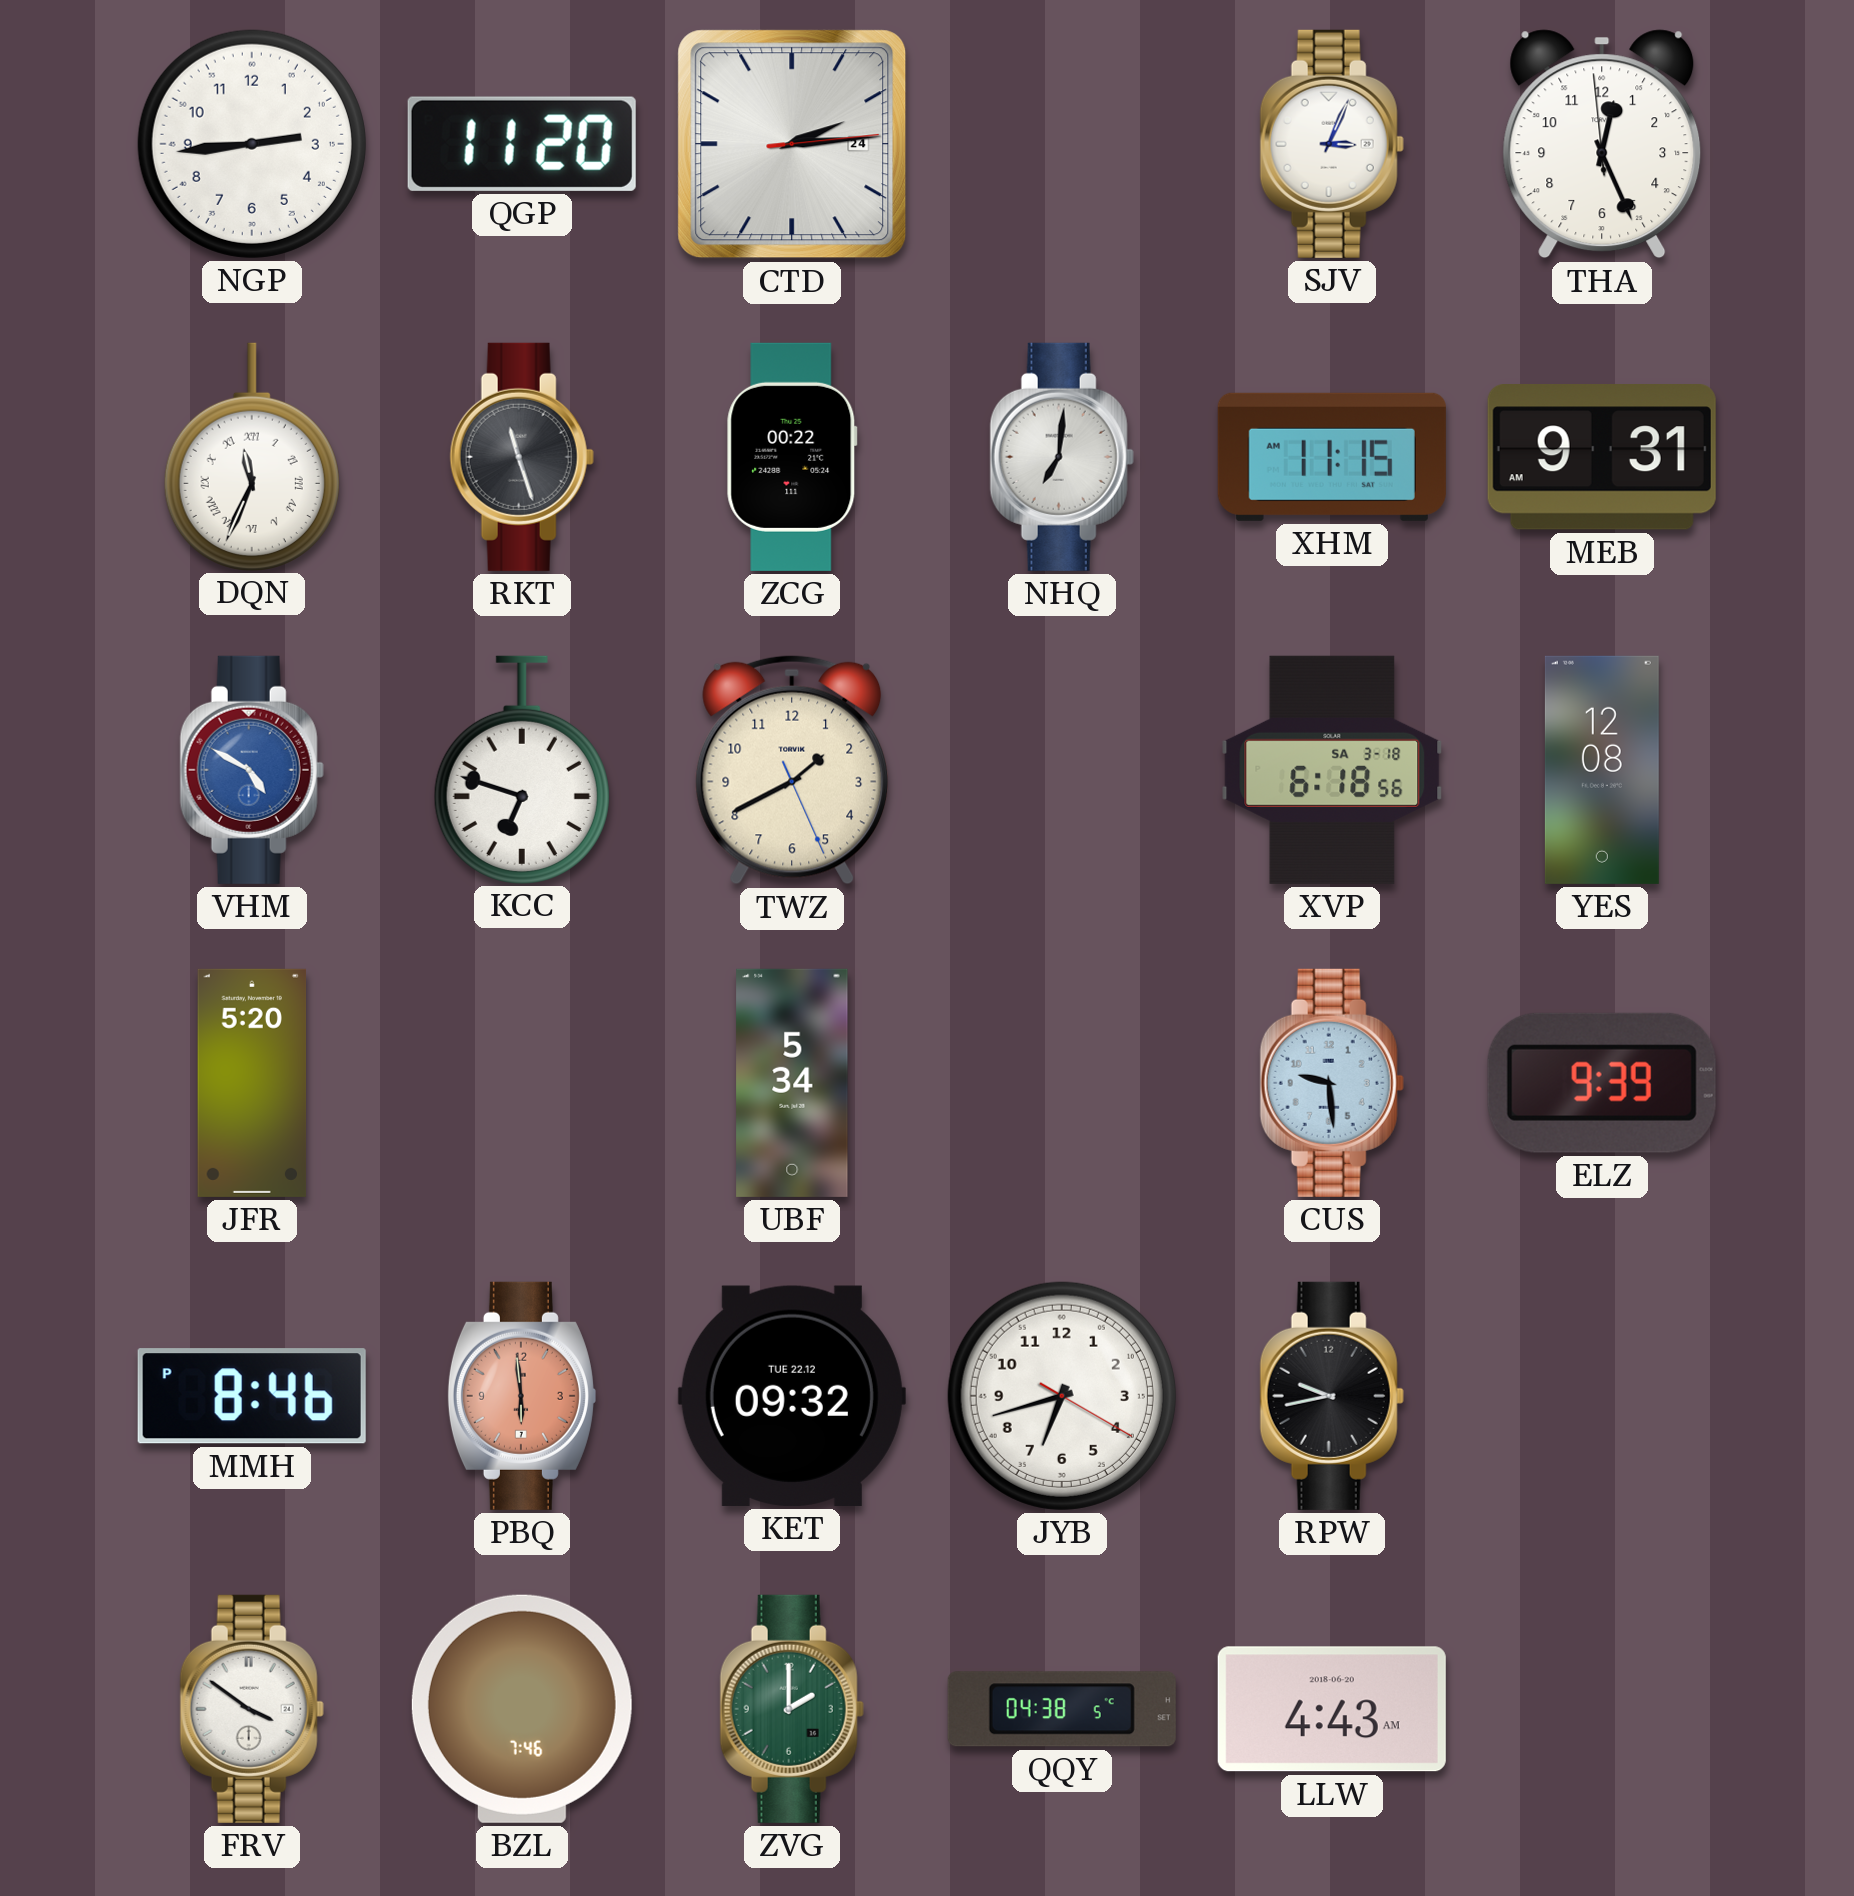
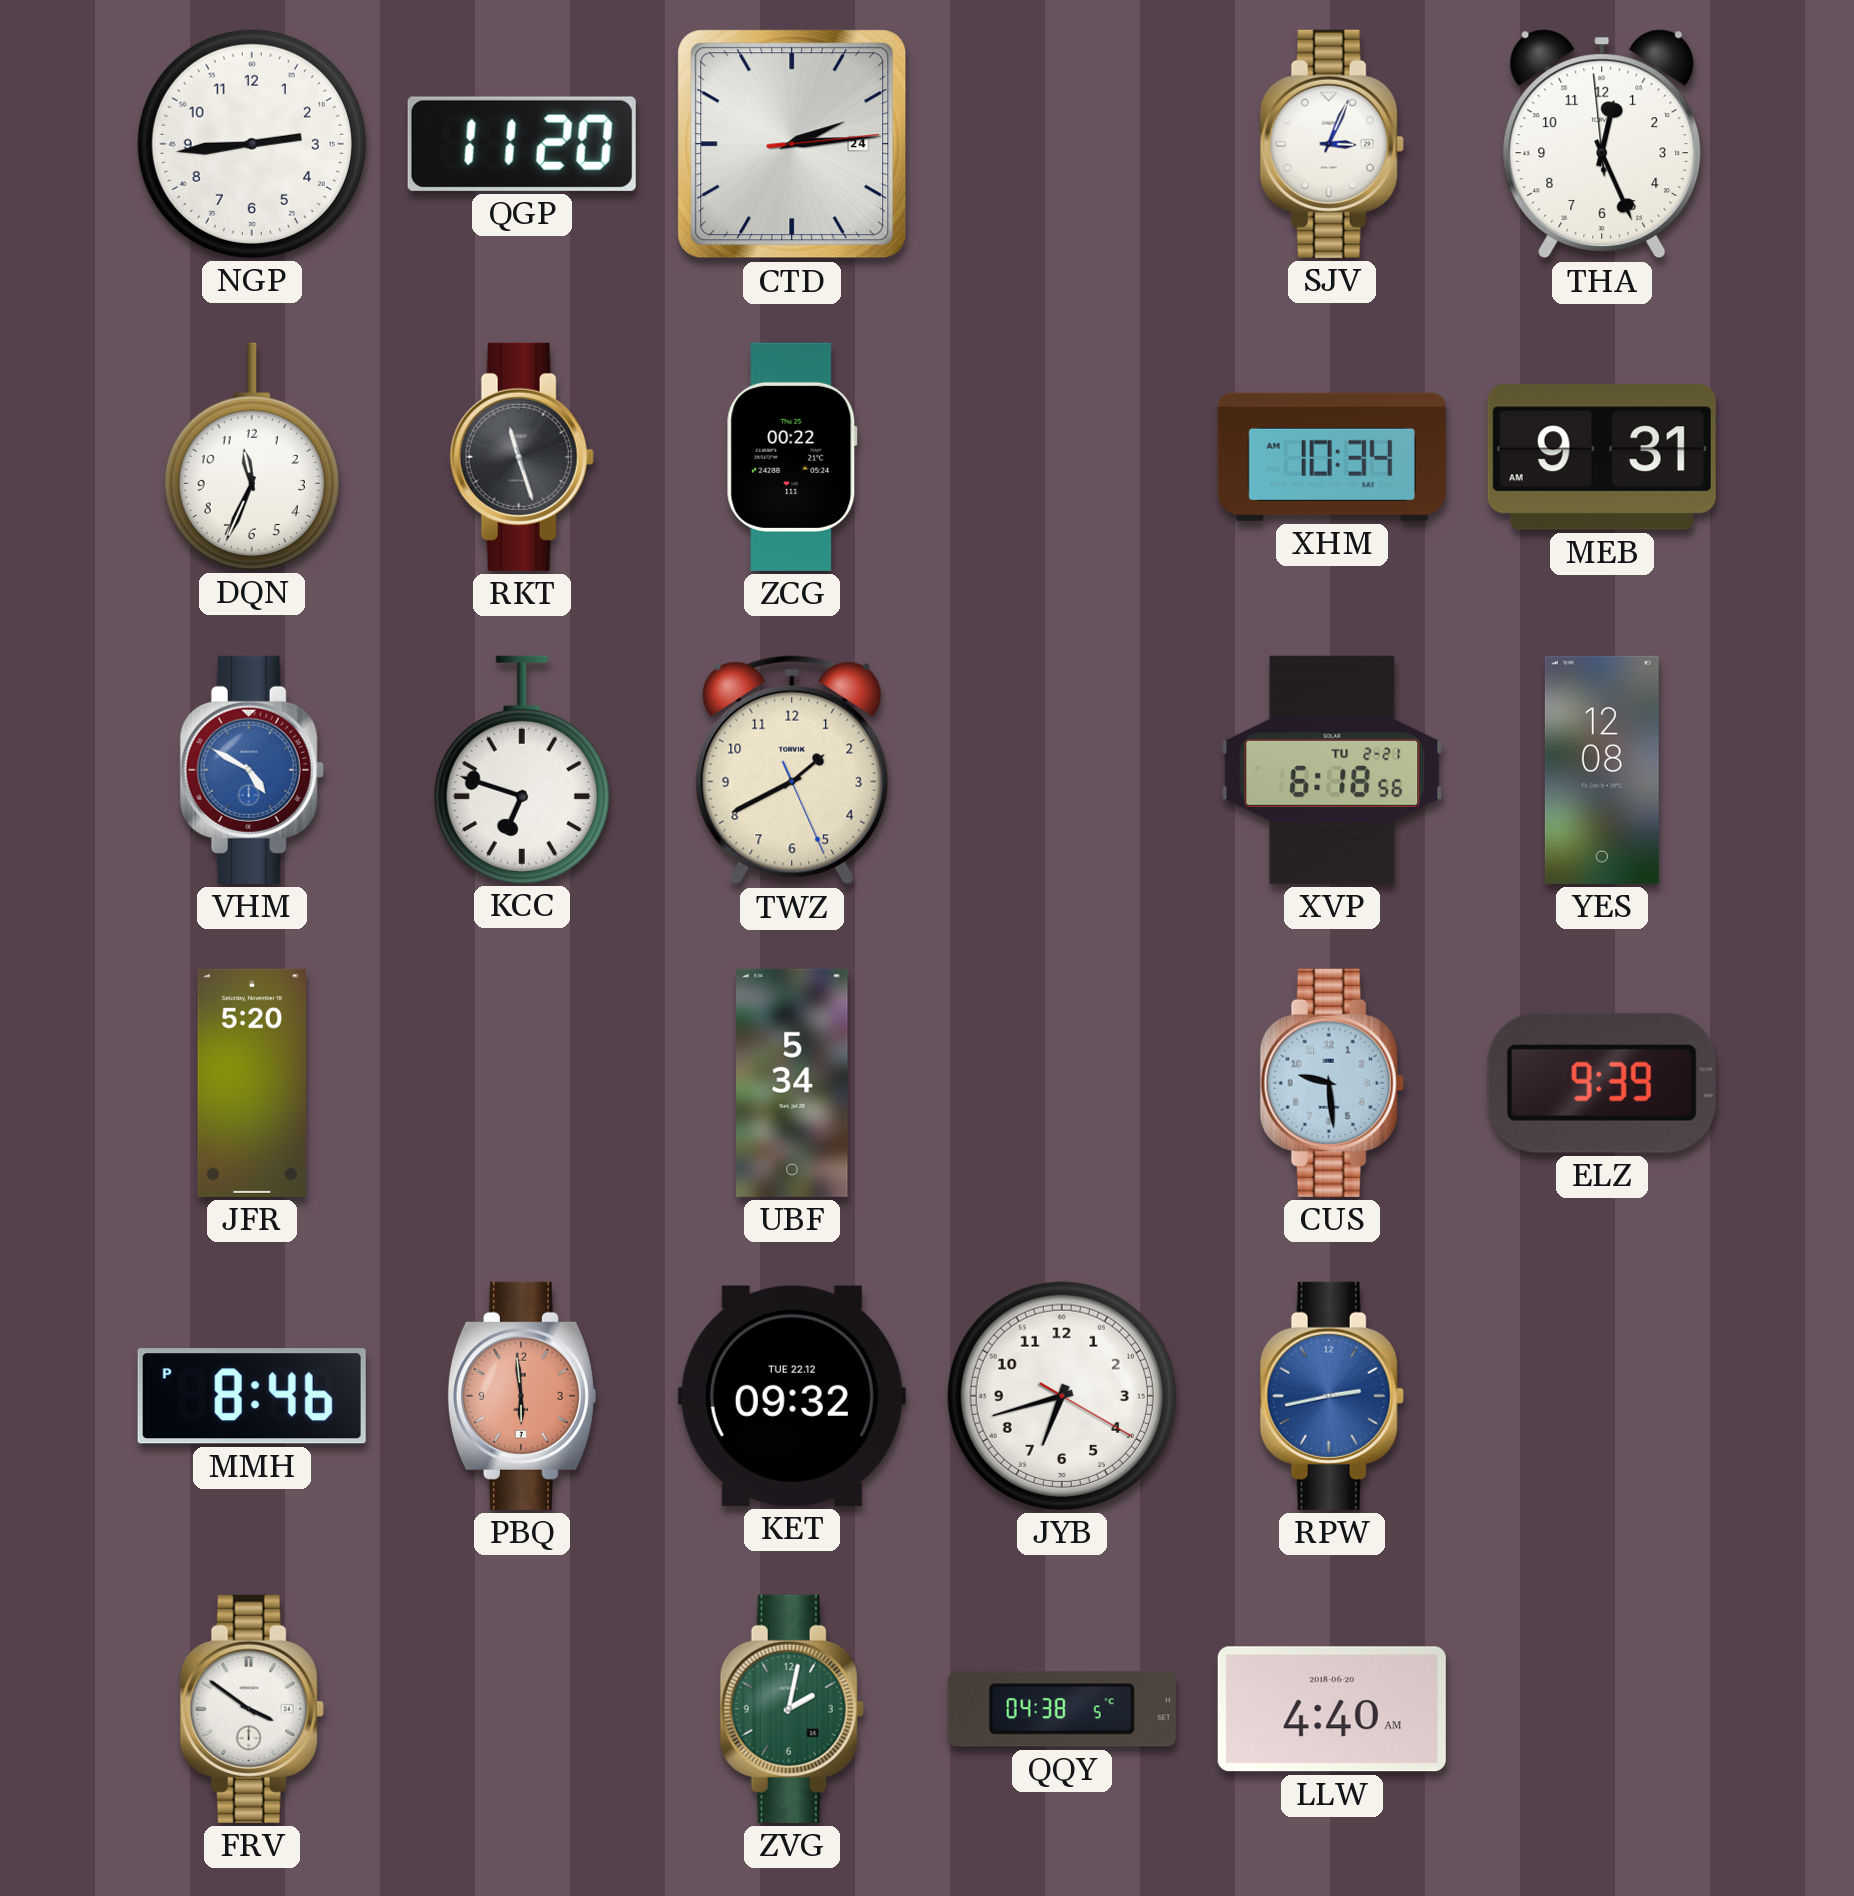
DQN numerals: Roman -> Arabic
NHQ: 7:01 -> none
XHM: 11:15 -> 10:34
XVP date: SA 3-18 -> TU 2-21
RPW: 9:43 -> 2:43
RPW dial: black -> blue
BZL: 7:46 -> none
ZVG: 2:00 -> 2:02
LLW: 4:43 -> 4:40
